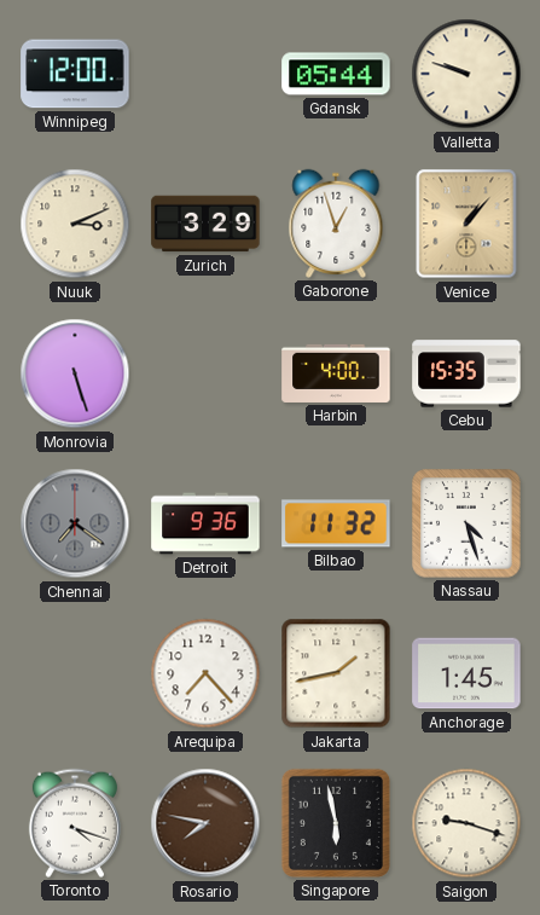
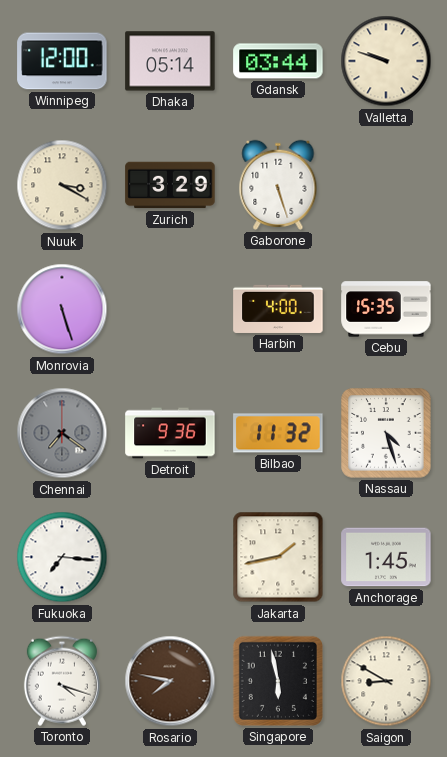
Dhaka: none -> 05:14
Gdansk: 05:44 -> 03:44
Nuuk: 3:11 -> 3:20
Gaborone: 12:57 -> 5:27
Venice: 1:07 -> none
Fukuoka: none -> 7:16
Arequipa: 7:23 -> none
Saigon: 9:18 -> 8:50
